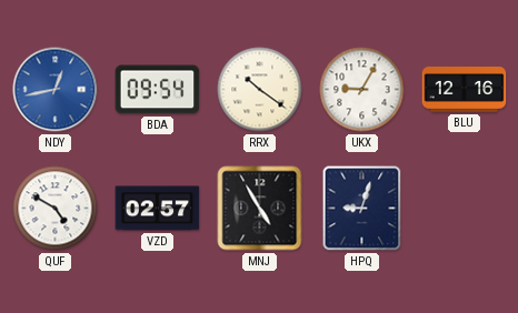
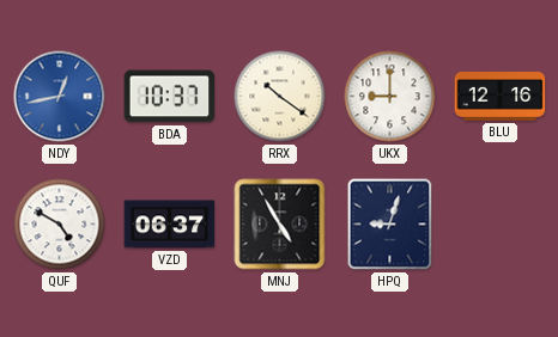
BDA: 09:54 -> 10:37
UKX: 9:05 -> 9:00
VZD: 02:57 -> 06:37
